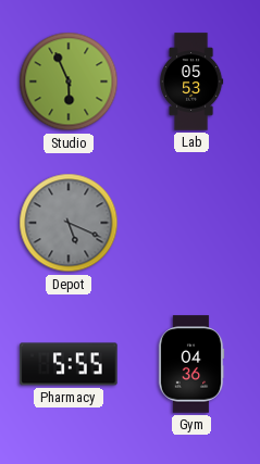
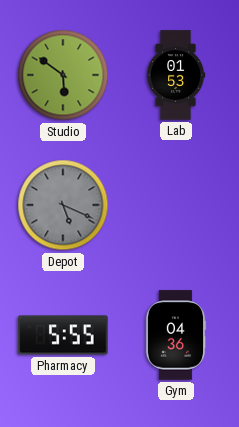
Studio: 5:56 -> 5:51
Lab: 05:53 -> 01:53
